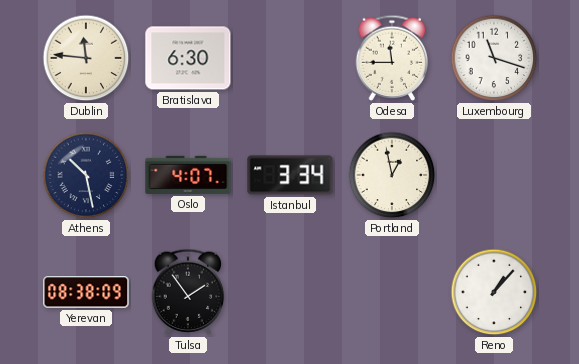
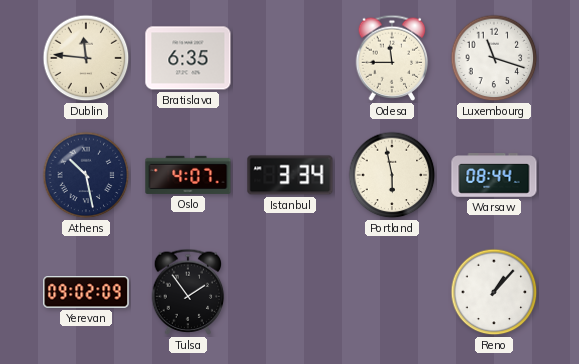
Bratislava: 6:30 -> 6:35
Portland: 12:58 -> 5:58
Warsaw: none -> 08:44
Yerevan: 08:38 -> 09:02
